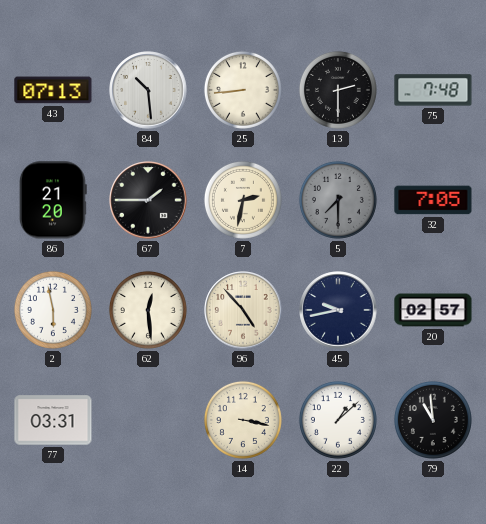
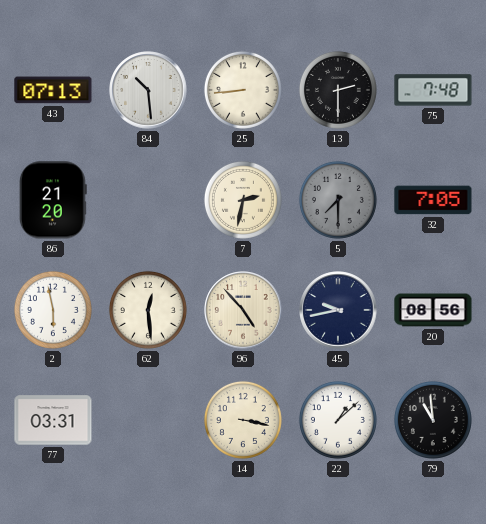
67: 1:45 -> none
20: 02:57 -> 08:56
